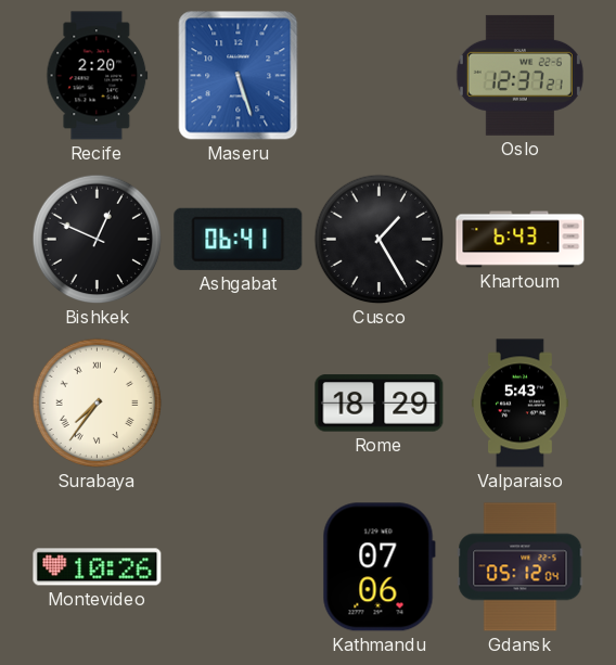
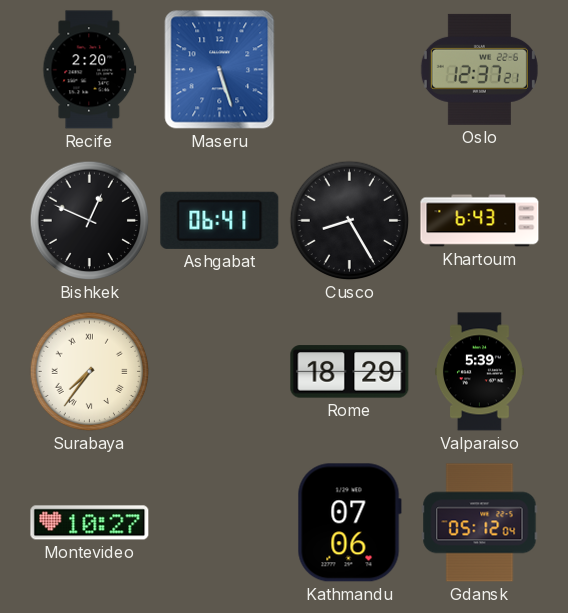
Cusco: 1:25 -> 8:25
Valparaiso: 5:43 -> 5:39
Montevideo: 10:26 -> 10:27
